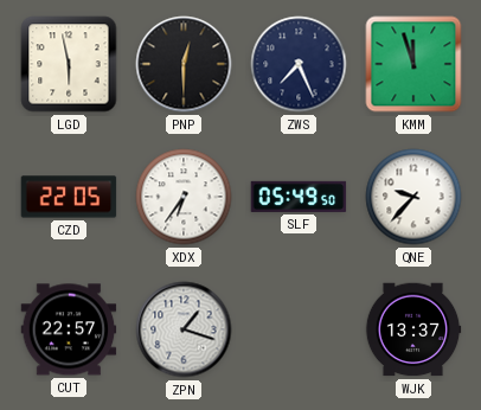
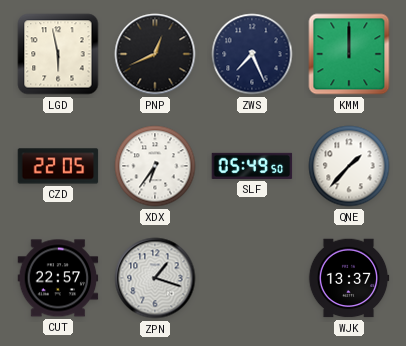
PNP: 12:30 -> 12:41
KMM: 11:57 -> 12:00
QNE: 9:37 -> 1:37
